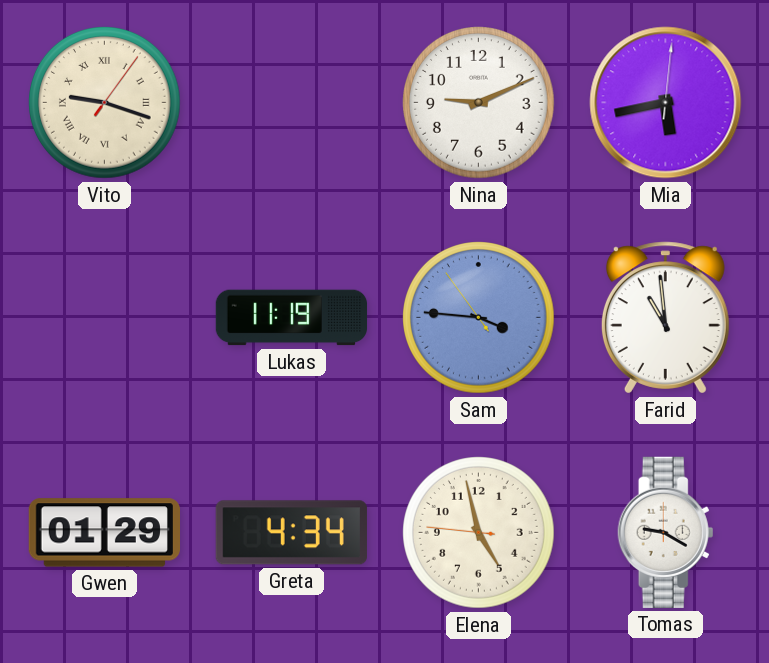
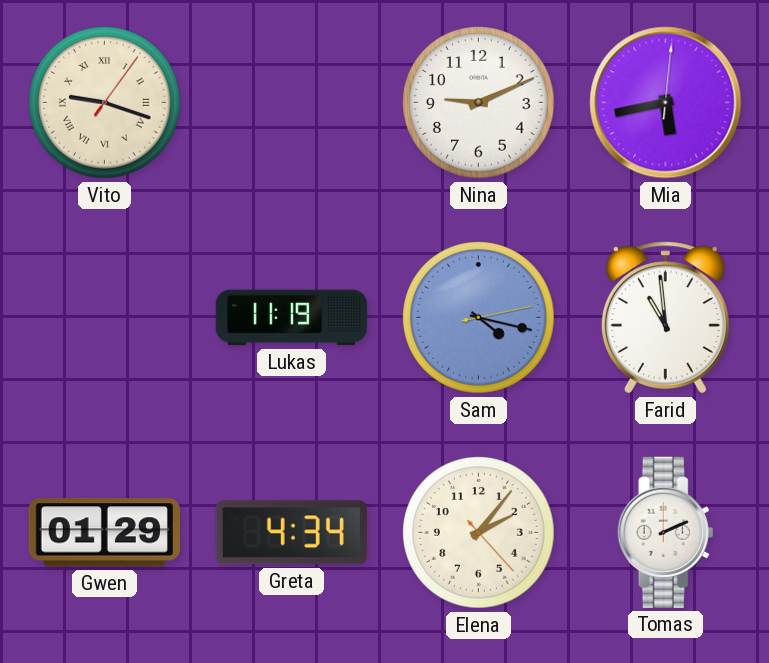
Sam: 3:45 -> 4:17
Elena: 4:57 -> 2:06
Tomas: 9:20 -> 2:11
